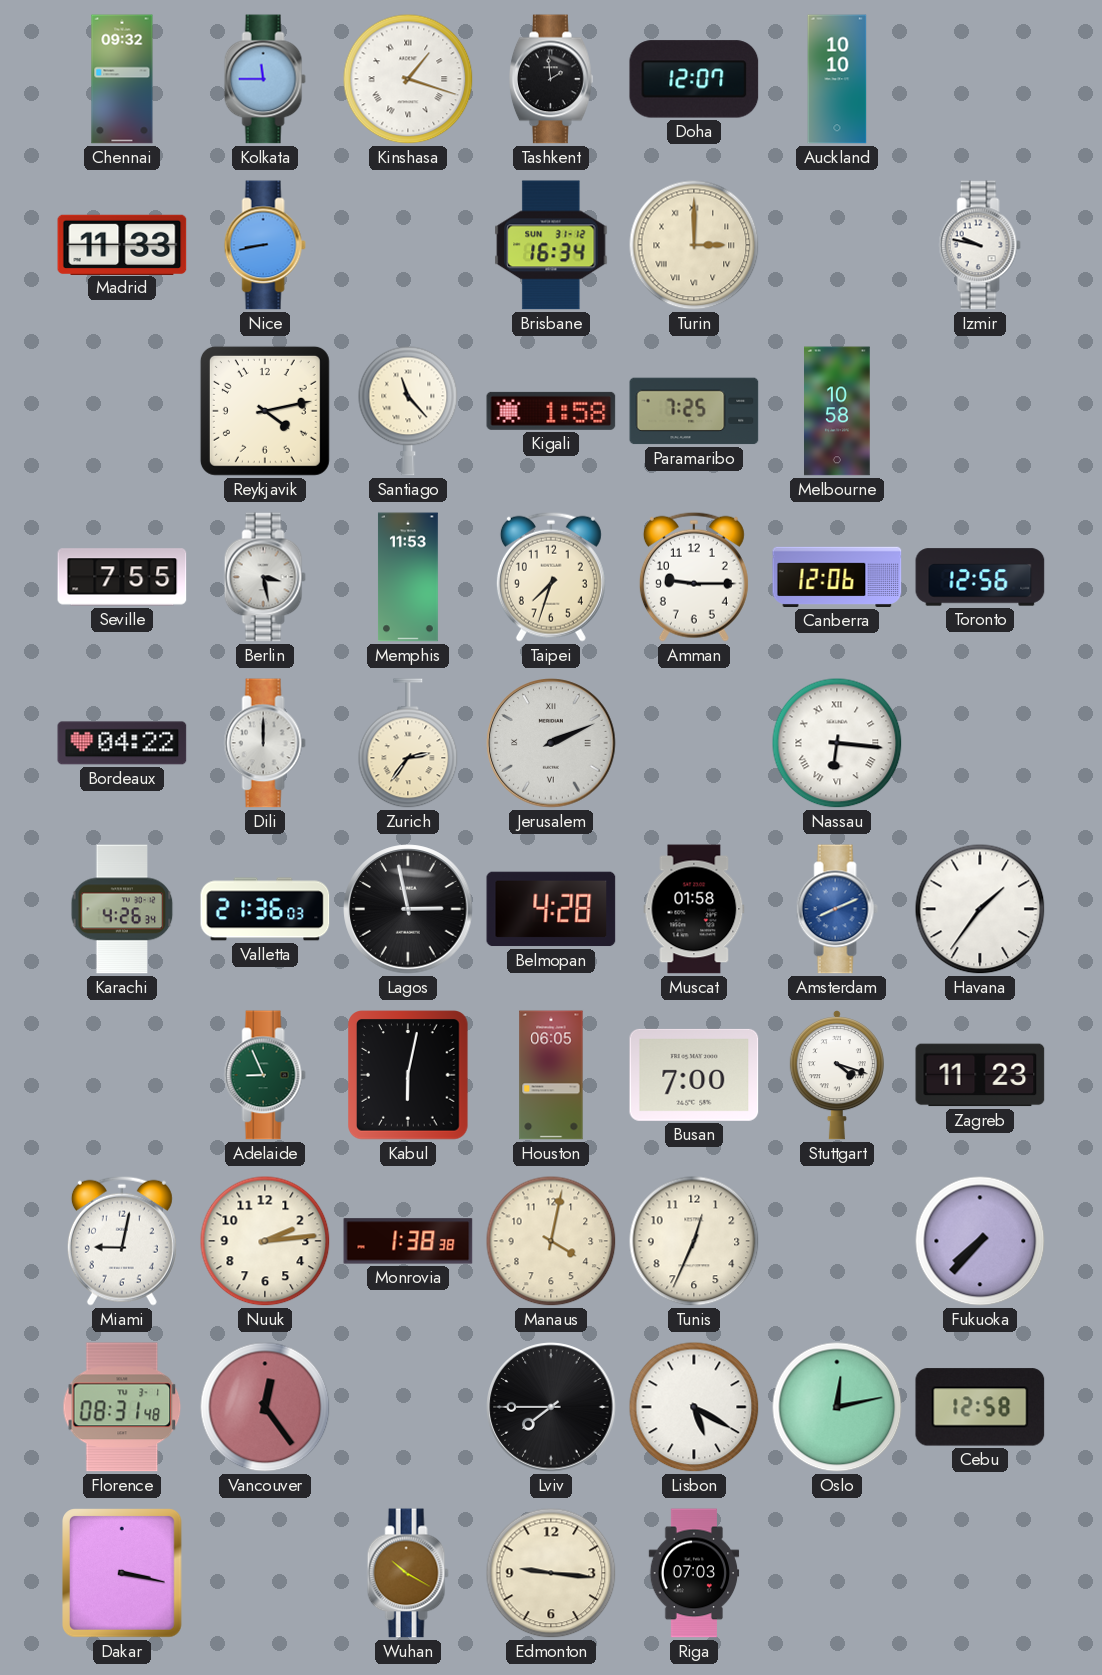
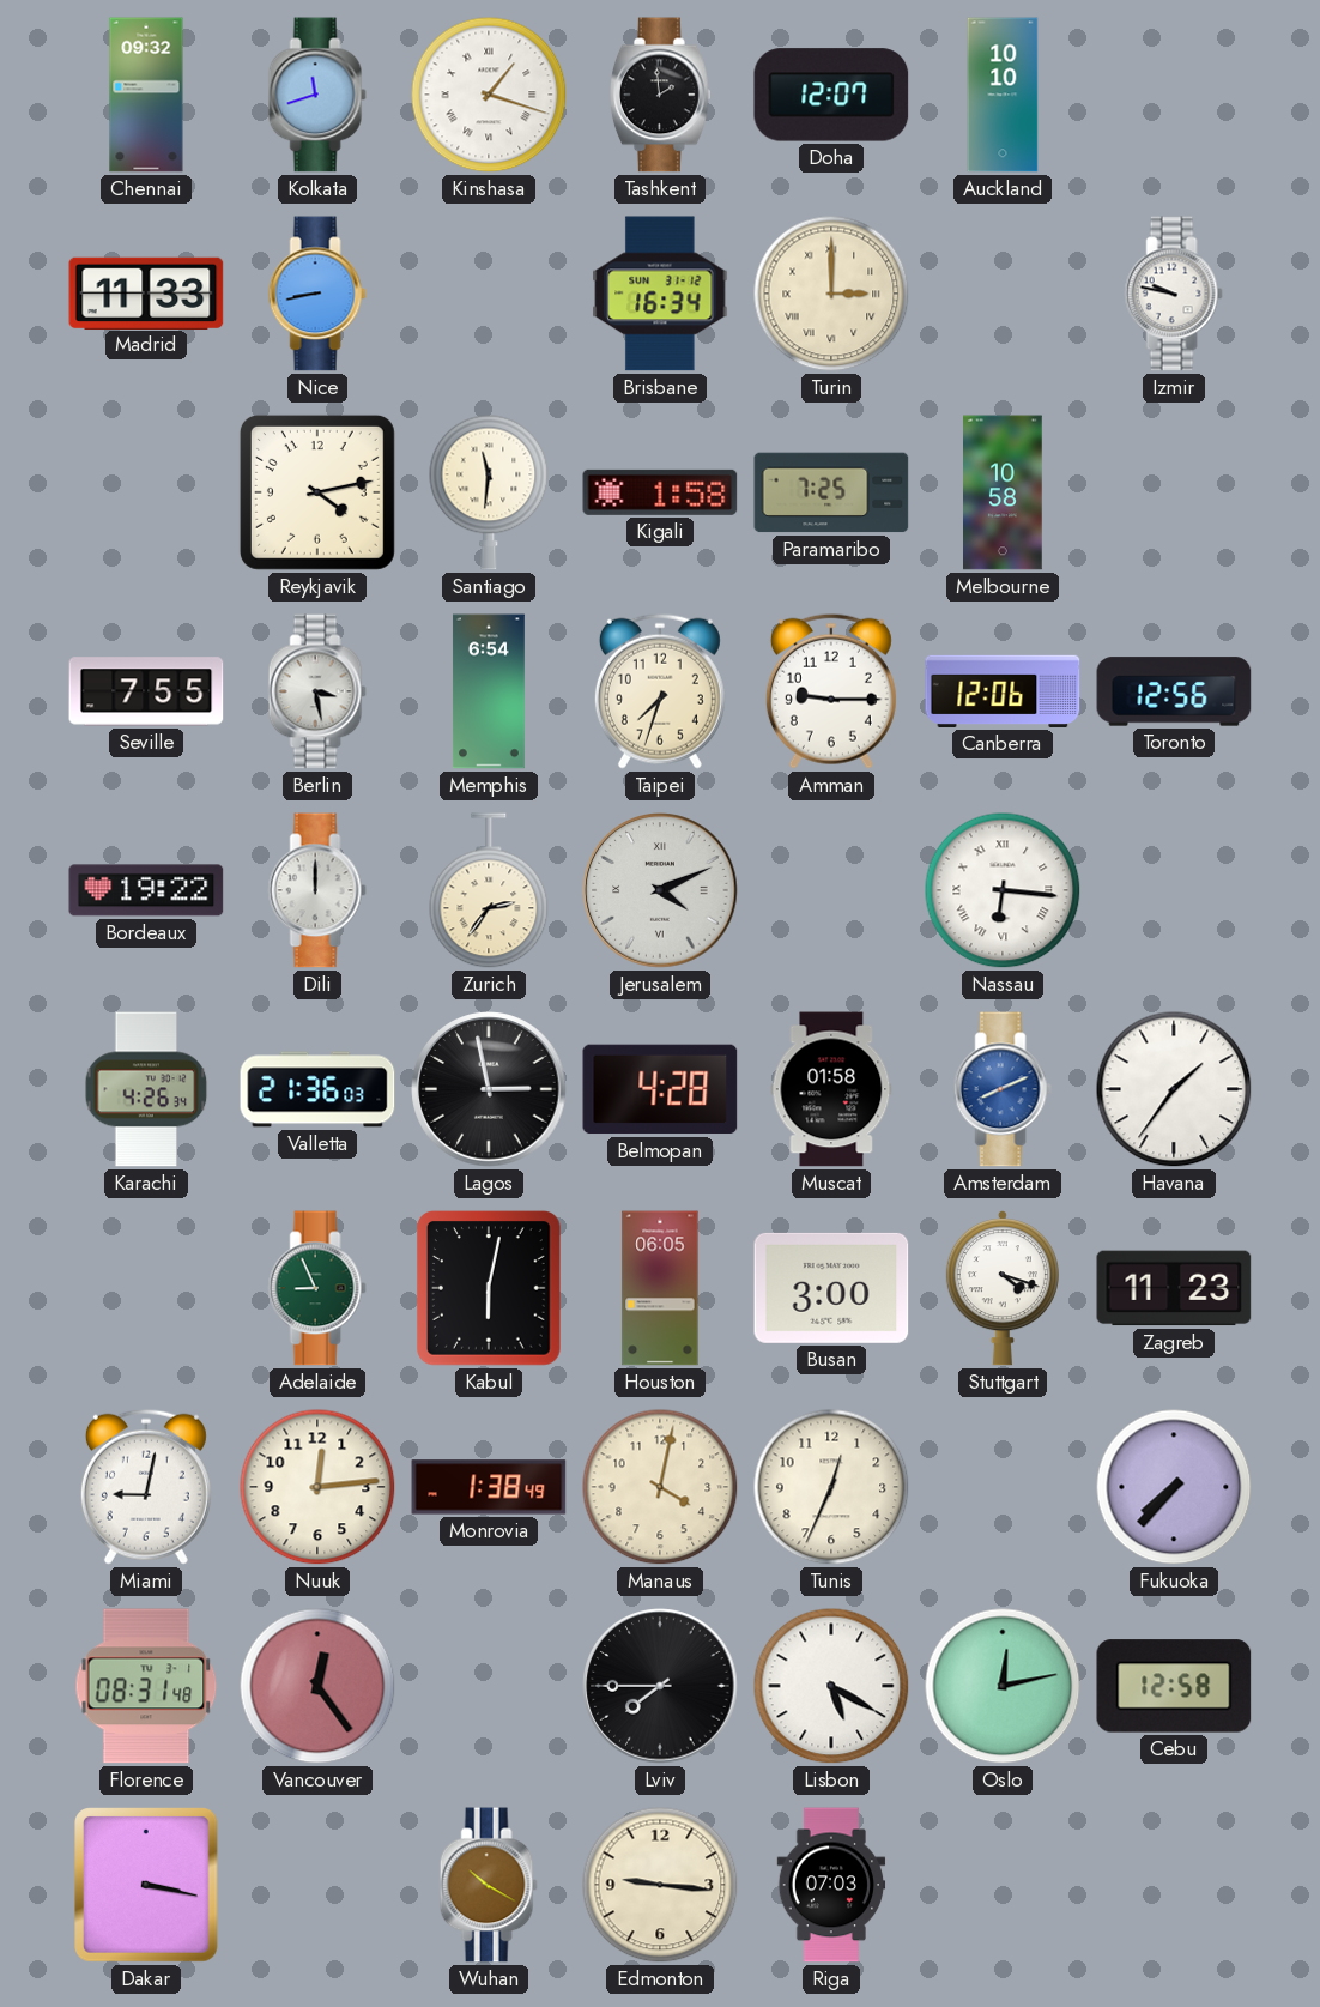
Kolkata: 11:45 -> 11:42
Santiago: 11:23 -> 11:31
Memphis: 11:53 -> 6:54
Bordeaux: 04:22 -> 19:22
Jerusalem: 2:11 -> 4:11
Busan: 7:00 -> 3:00
Nuuk: 2:14 -> 12:14
Monrovia: 1:38:38 -> 1:38:49
